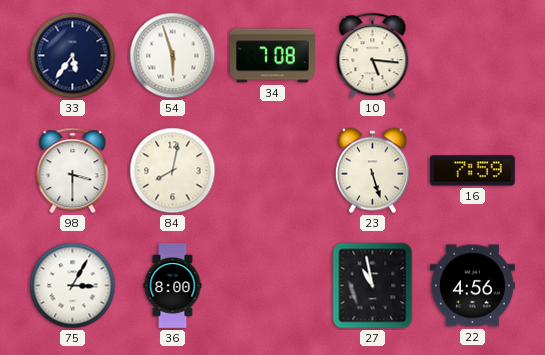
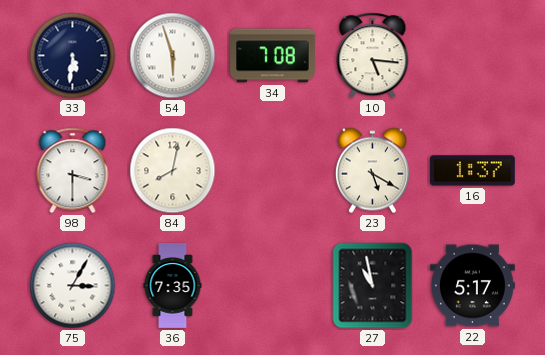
33: 5:36 -> 5:31
23: 5:27 -> 5:20
16: 7:59 -> 1:37
36: 8:00 -> 7:35
22: 4:56 -> 5:17
